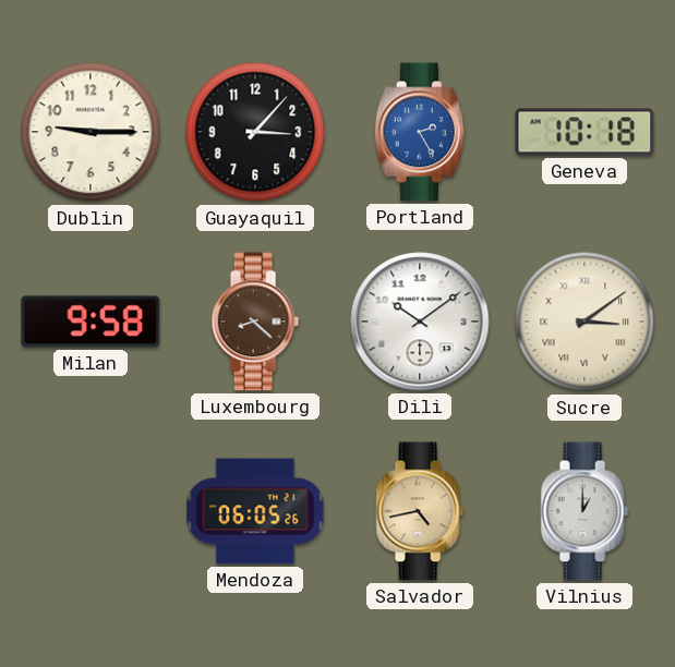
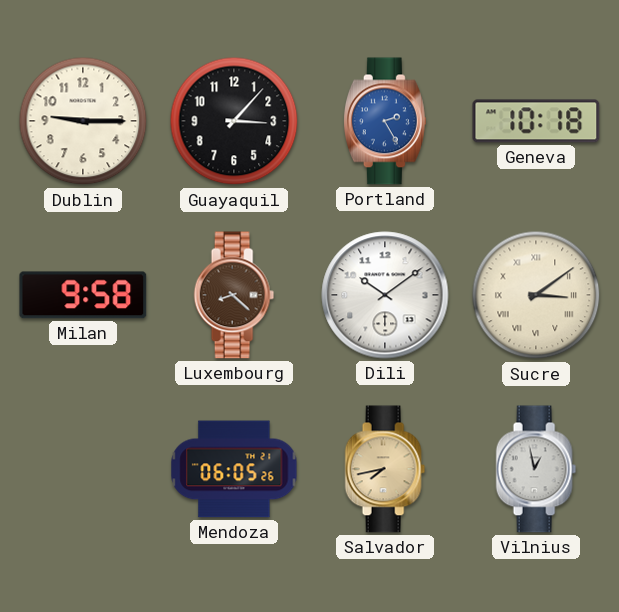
Salvador: 4:43 -> 7:43
Vilnius: 1:00 -> 12:58
